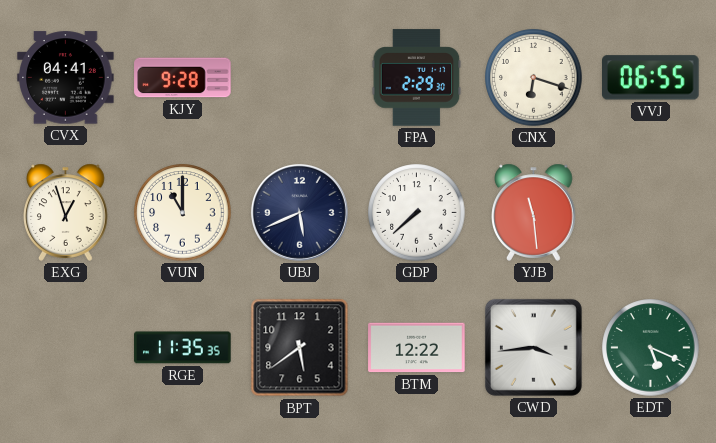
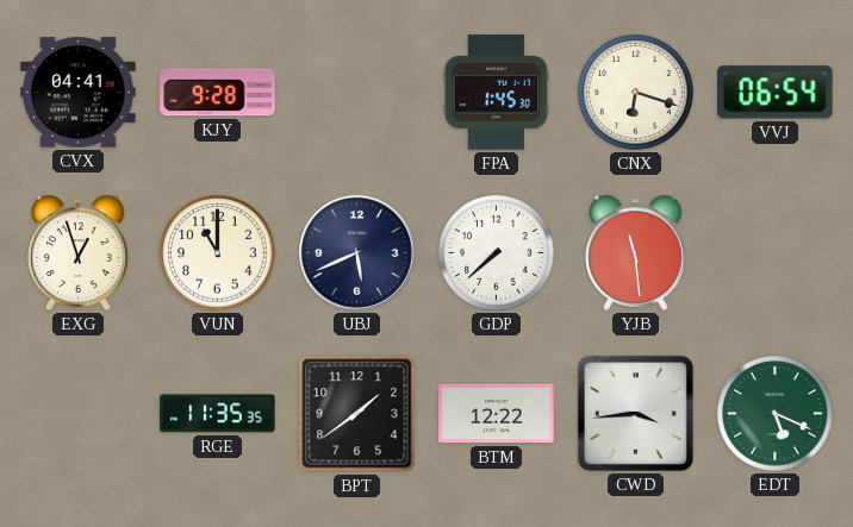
FPA: 2:29 -> 1:45
VVJ: 06:55 -> 06:54
BPT: 5:39 -> 1:39
